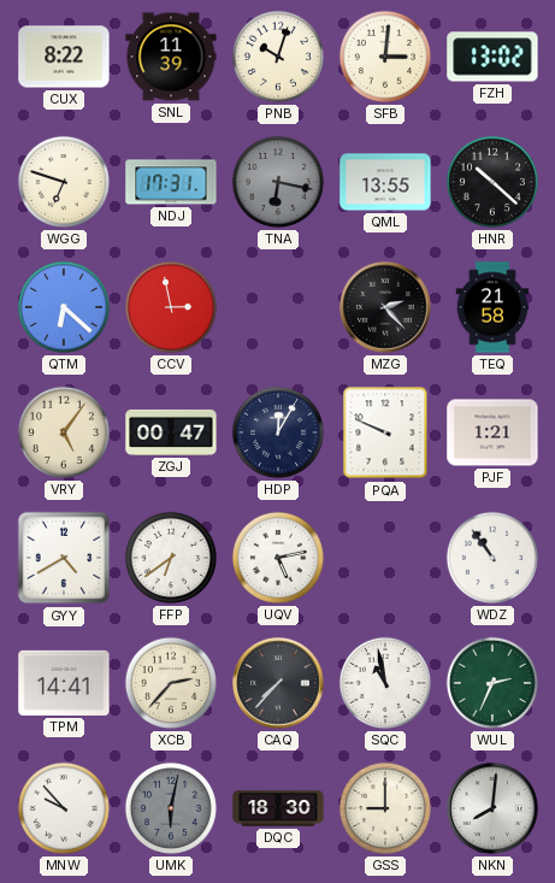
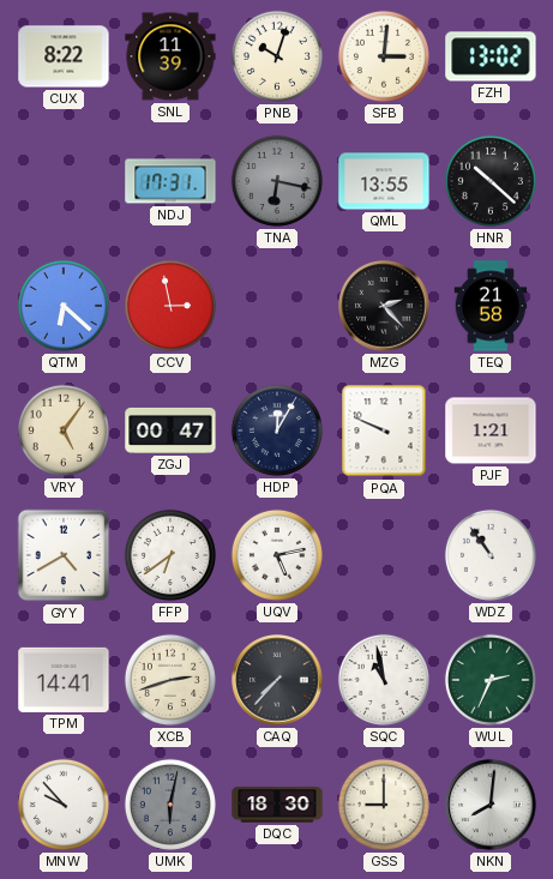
WGG: 6:48 -> none
XCB: 2:37 -> 2:42
